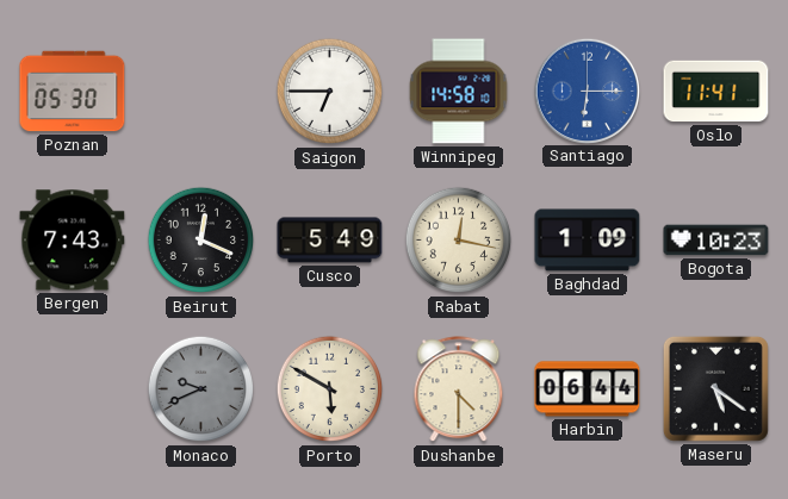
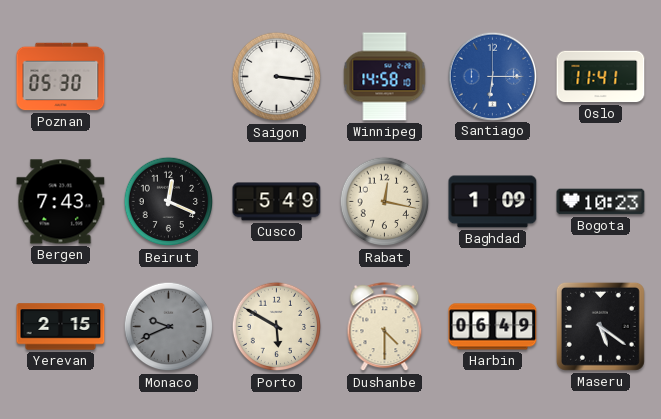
Saigon: 6:45 -> 3:16
Yerevan: none -> 2:15
Harbin: 06:44 -> 06:49
